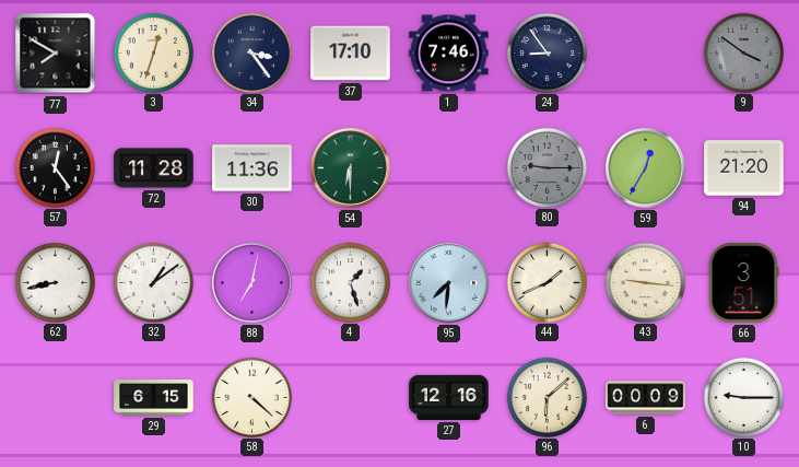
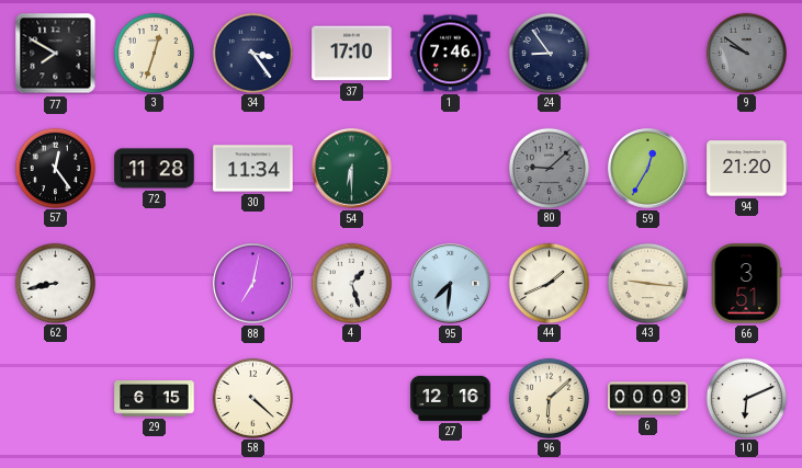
9: 3:51 -> 9:51
30: 11:36 -> 11:34
80: 9:15 -> 9:08
32: 1:09 -> none
10: 9:15 -> 6:11
